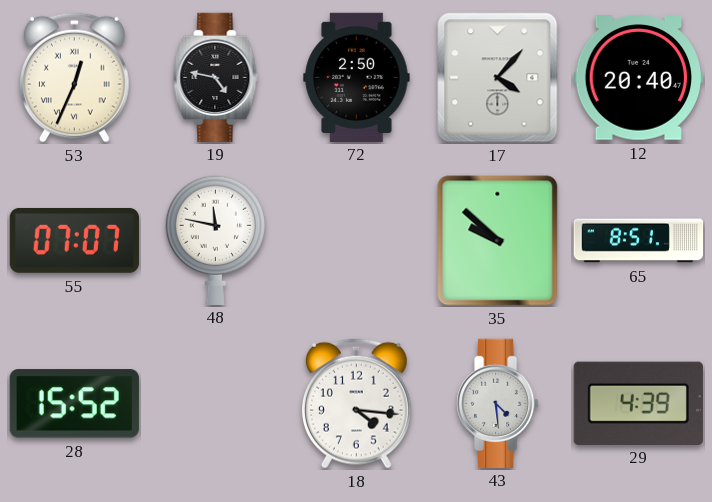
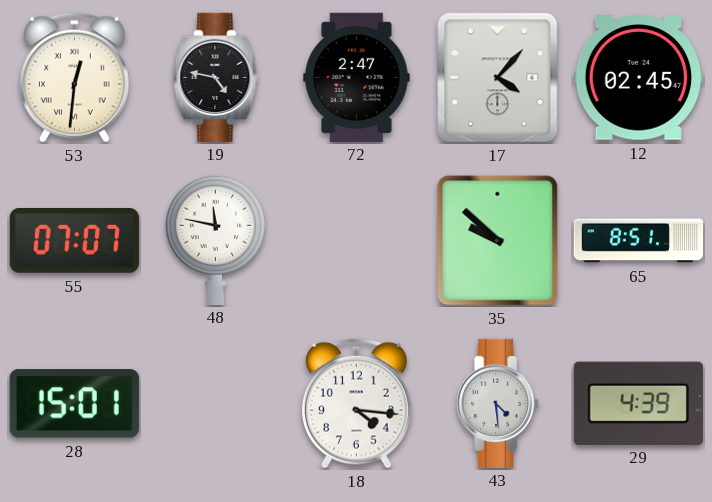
53: 12:34 -> 12:31
72: 2:50 -> 2:47
12: 20:40 -> 02:45
28: 15:52 -> 15:01
